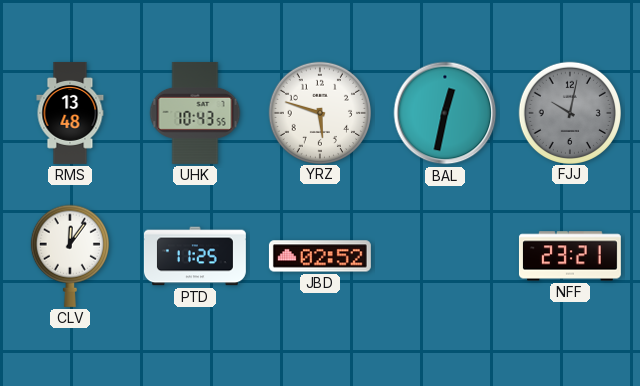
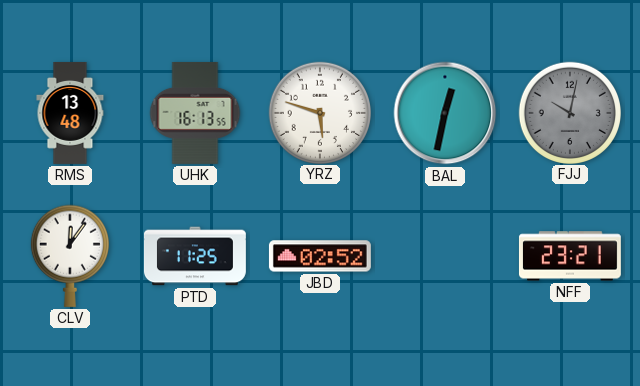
UHK: 10:43 -> 16:13
